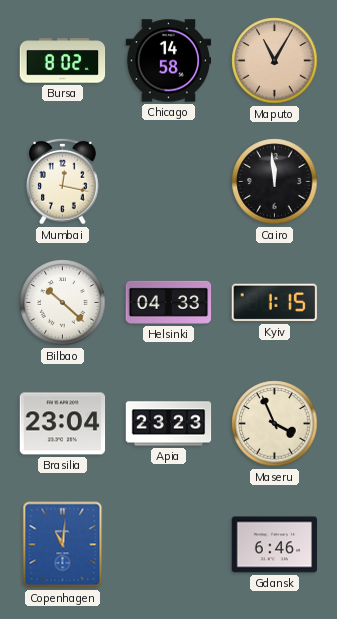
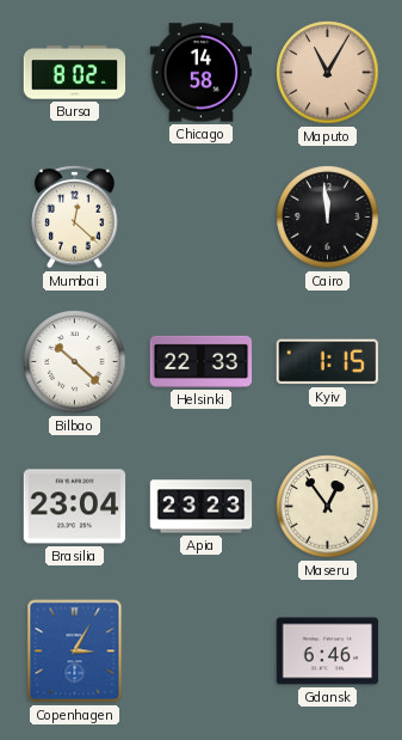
Mumbai: 12:17 -> 12:22
Helsinki: 04:33 -> 22:33
Maseru: 3:56 -> 12:54
Copenhagen: 11:01 -> 3:05
